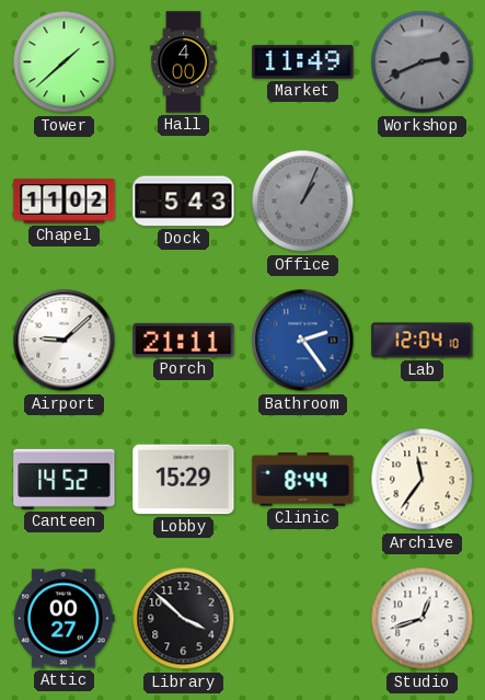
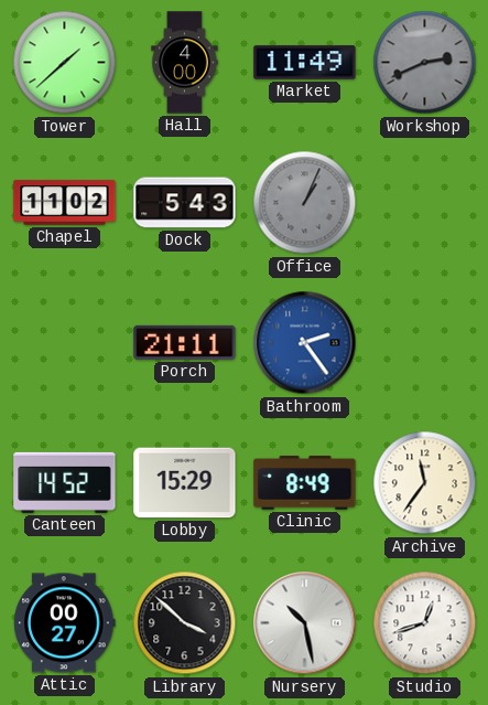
Airport: 9:08 -> none
Lab: 12:04 -> none
Clinic: 8:44 -> 8:49
Nursery: none -> 10:28
